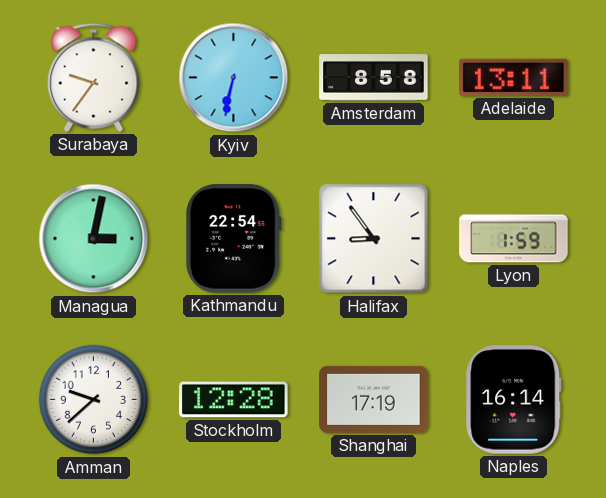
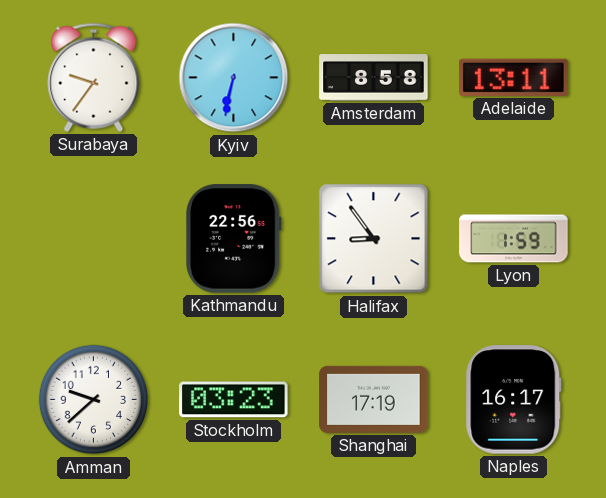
Managua: 3:02 -> none
Kathmandu: 22:54 -> 22:56
Stockholm: 12:28 -> 03:23
Naples: 16:14 -> 16:17
